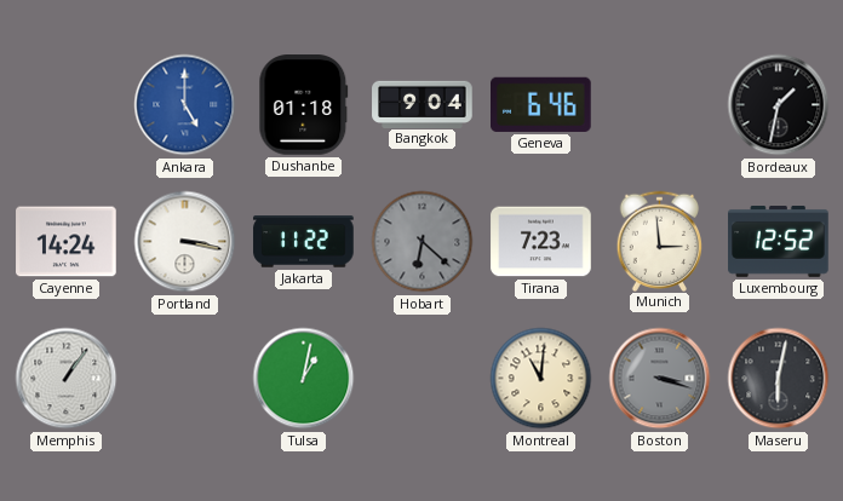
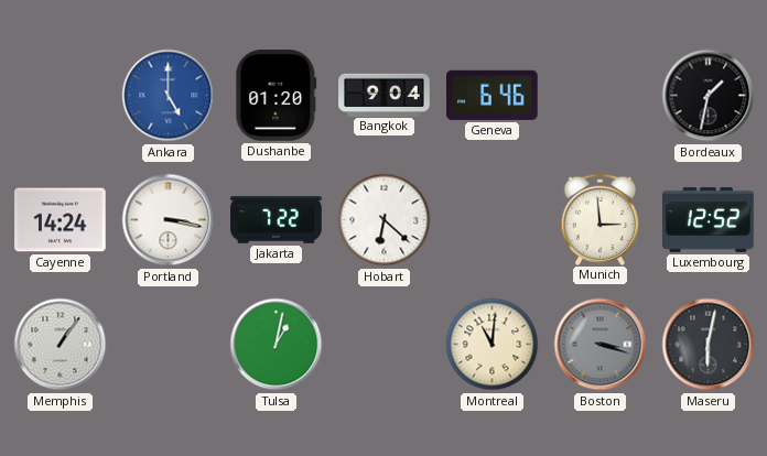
Dushanbe: 01:18 -> 01:20
Jakarta: 11:22 -> 7:22
Hobart dial: grey -> white
Tirana: 7:23 -> none
